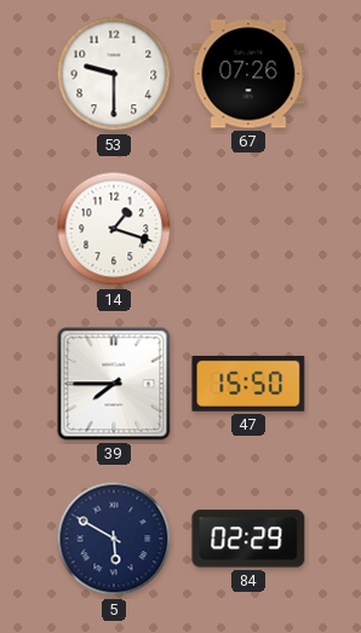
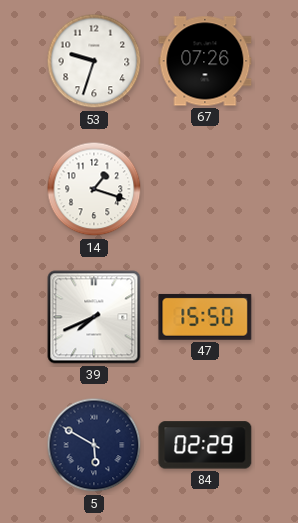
53: 9:30 -> 9:33
39: 7:45 -> 7:41
